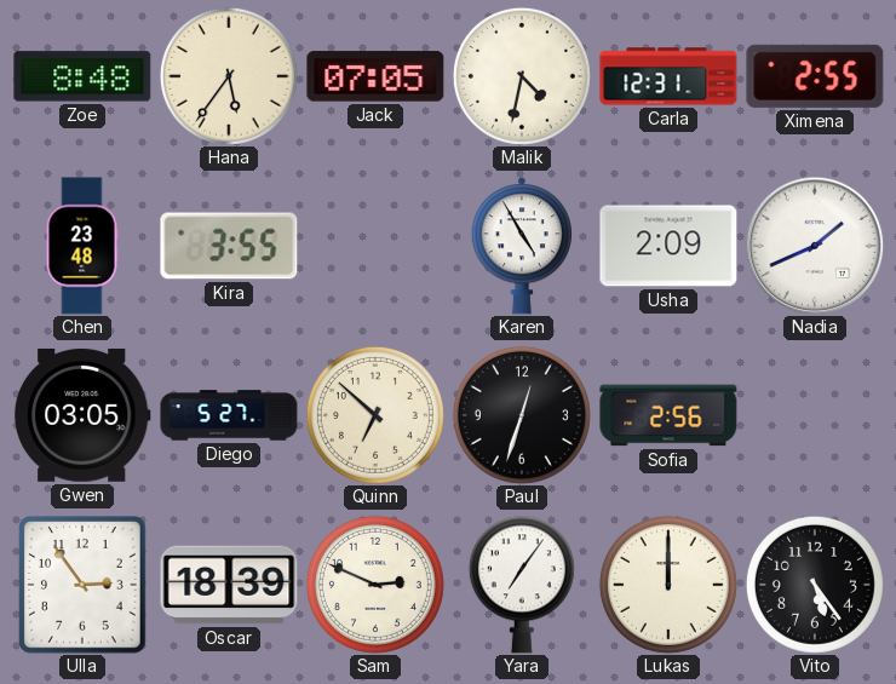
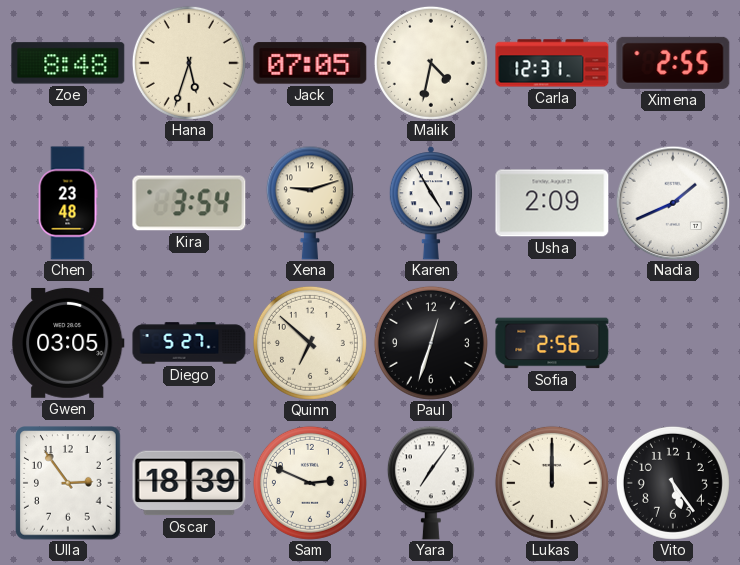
Hana: 5:36 -> 5:33
Kira: 3:55 -> 3:54
Xena: none -> 9:12
